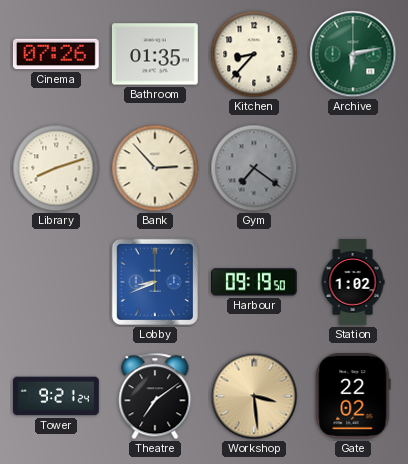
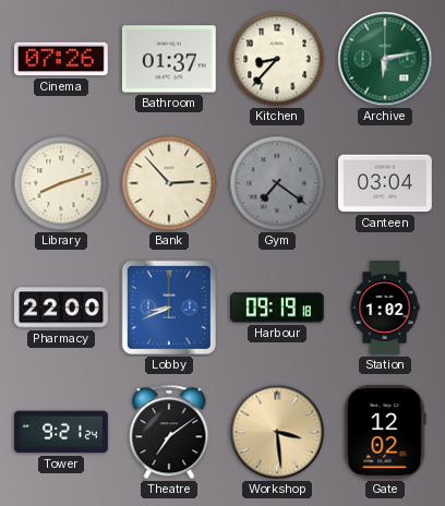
Bathroom: 01:35 -> 01:37
Canteen: none -> 03:04
Pharmacy: none -> 22:00
Harbour: 09:19:50 -> 09:19:18
Gate: 22:02 -> 12:02
